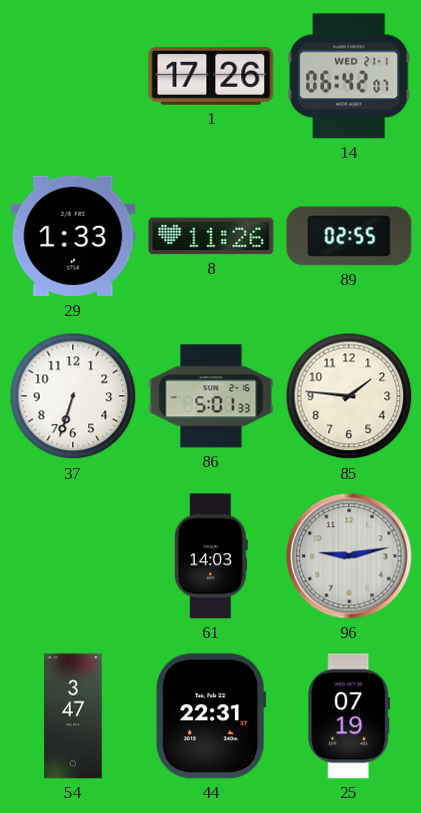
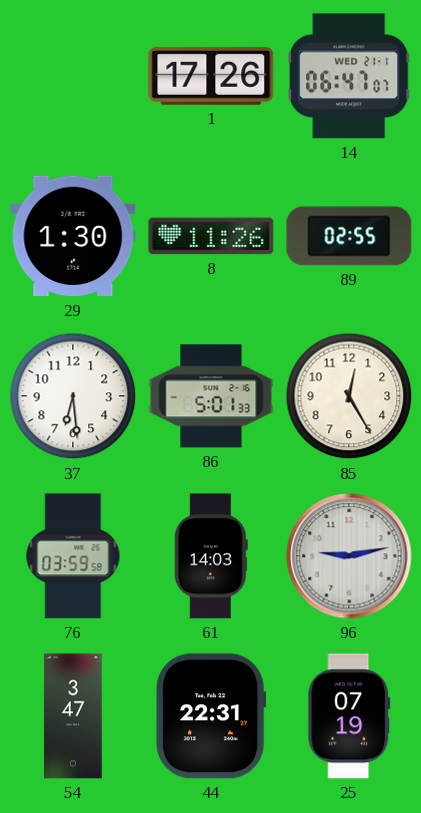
14: 06:42 -> 06:47
29: 1:33 -> 1:30
37: 6:33 -> 6:29
85: 1:46 -> 12:25
76: none -> 03:59
